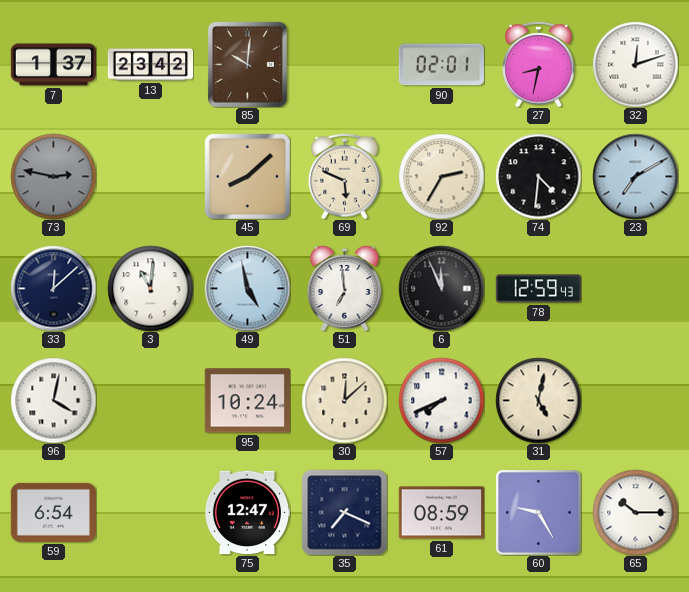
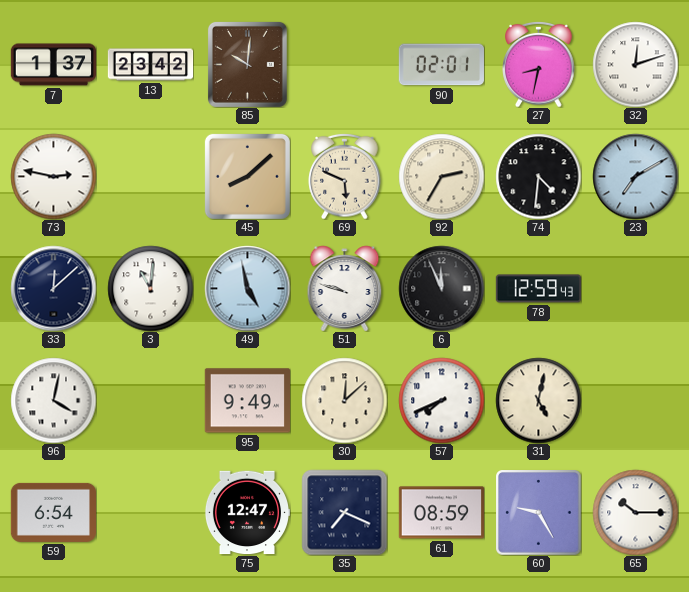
73 dial: grey -> white
51: 6:59 -> 9:48
95: 10:24 -> 9:49
